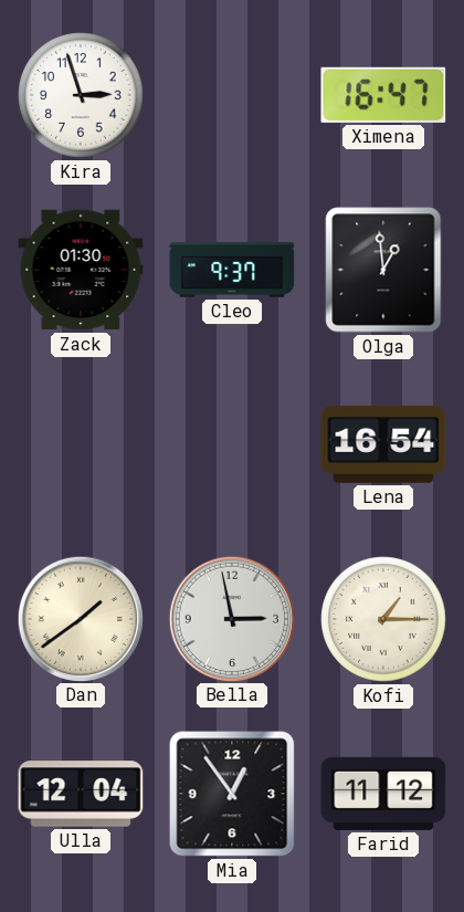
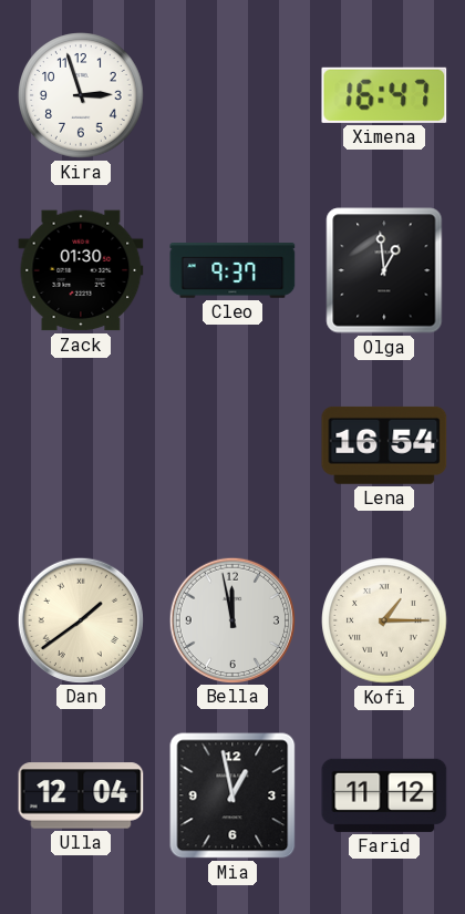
Bella: 2:58 -> 11:58
Mia: 12:54 -> 12:58
